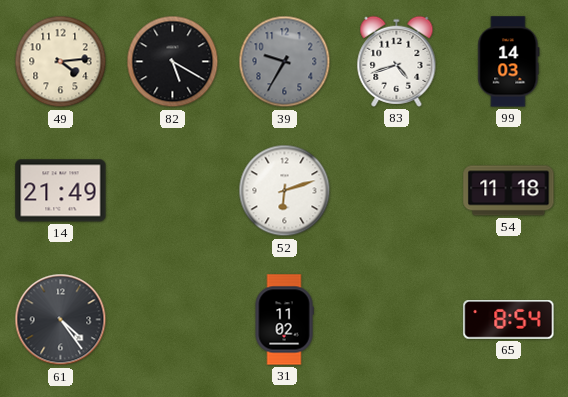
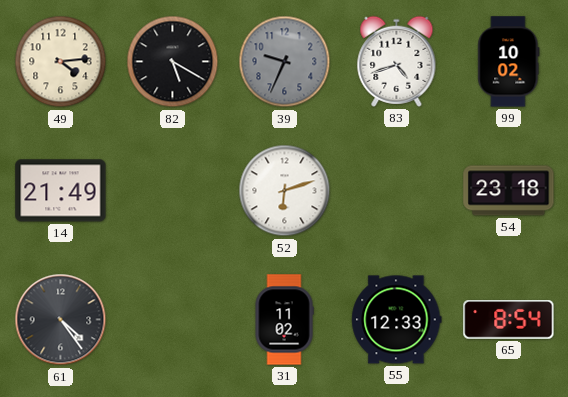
39: 9:35 -> 9:34
99: 14:03 -> 10:02
54: 11:18 -> 23:18
55: none -> 12:33
